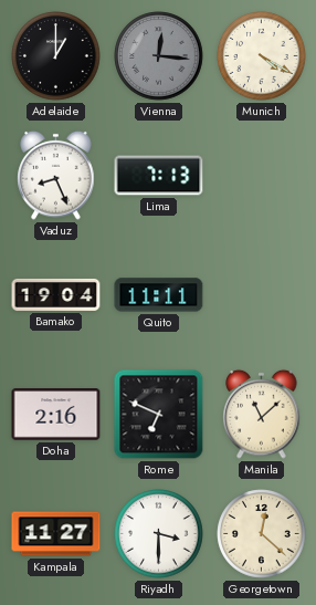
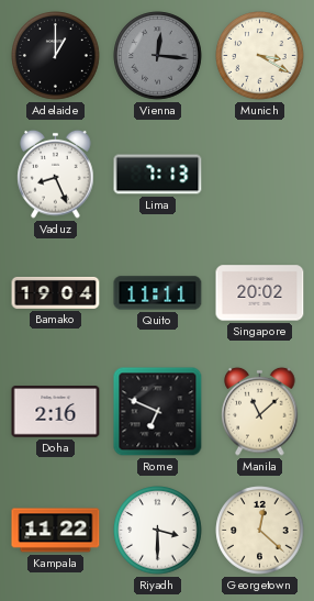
Munich: 4:20 -> 3:20
Singapore: none -> 20:02
Kampala: 11:27 -> 11:22
